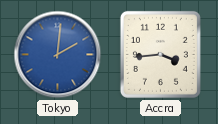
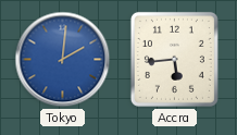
Accra: 3:44 -> 5:44
